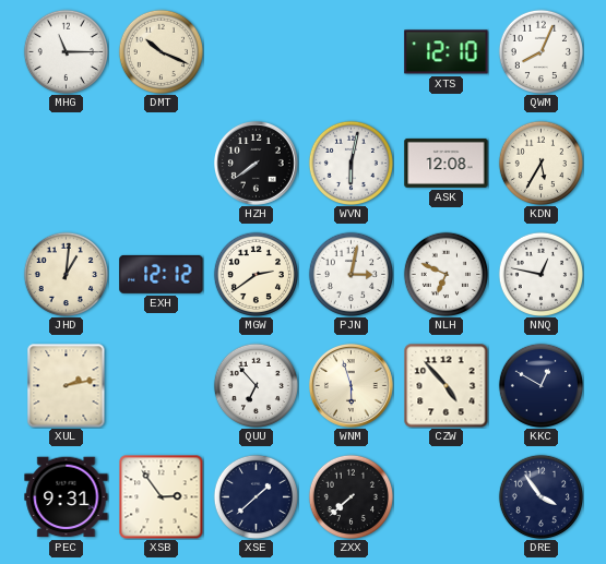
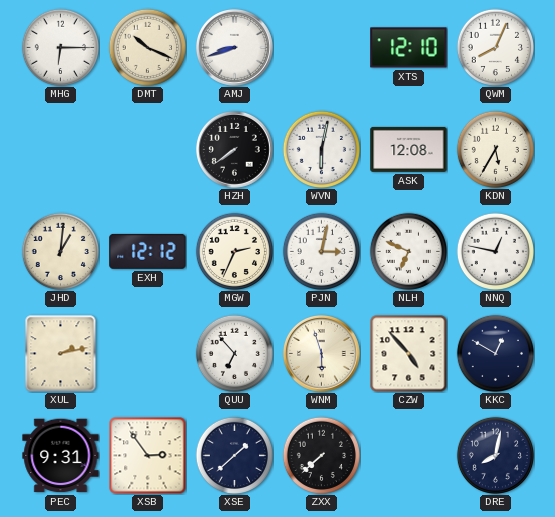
MHG: 11:15 -> 6:15
AMJ: none -> 8:42
MGW: 2:39 -> 2:34
DRE: 3:54 -> 8:02
